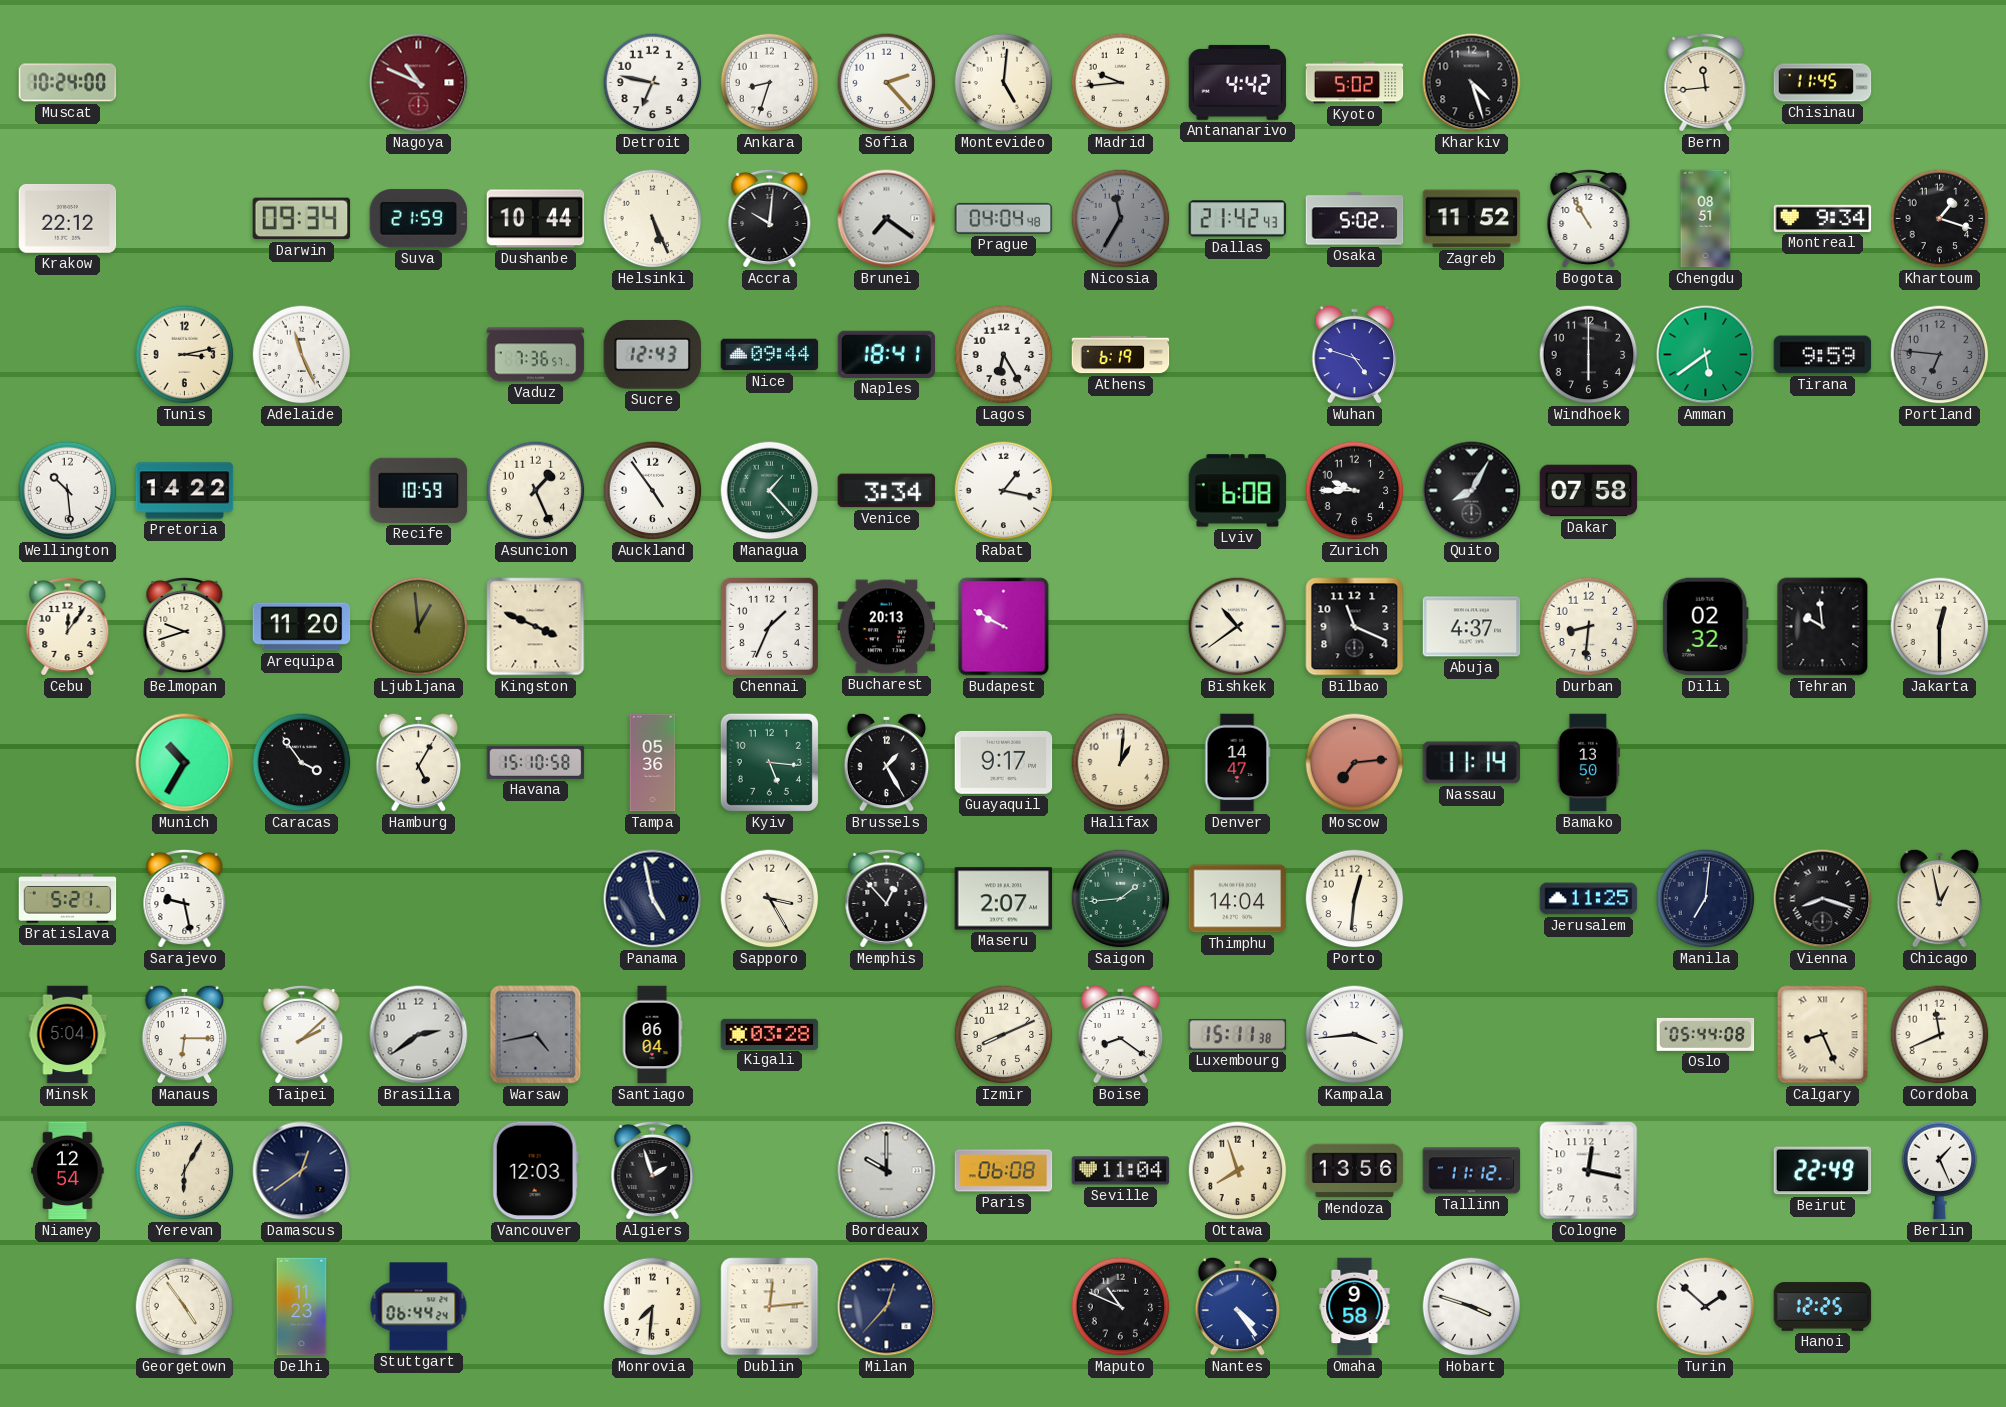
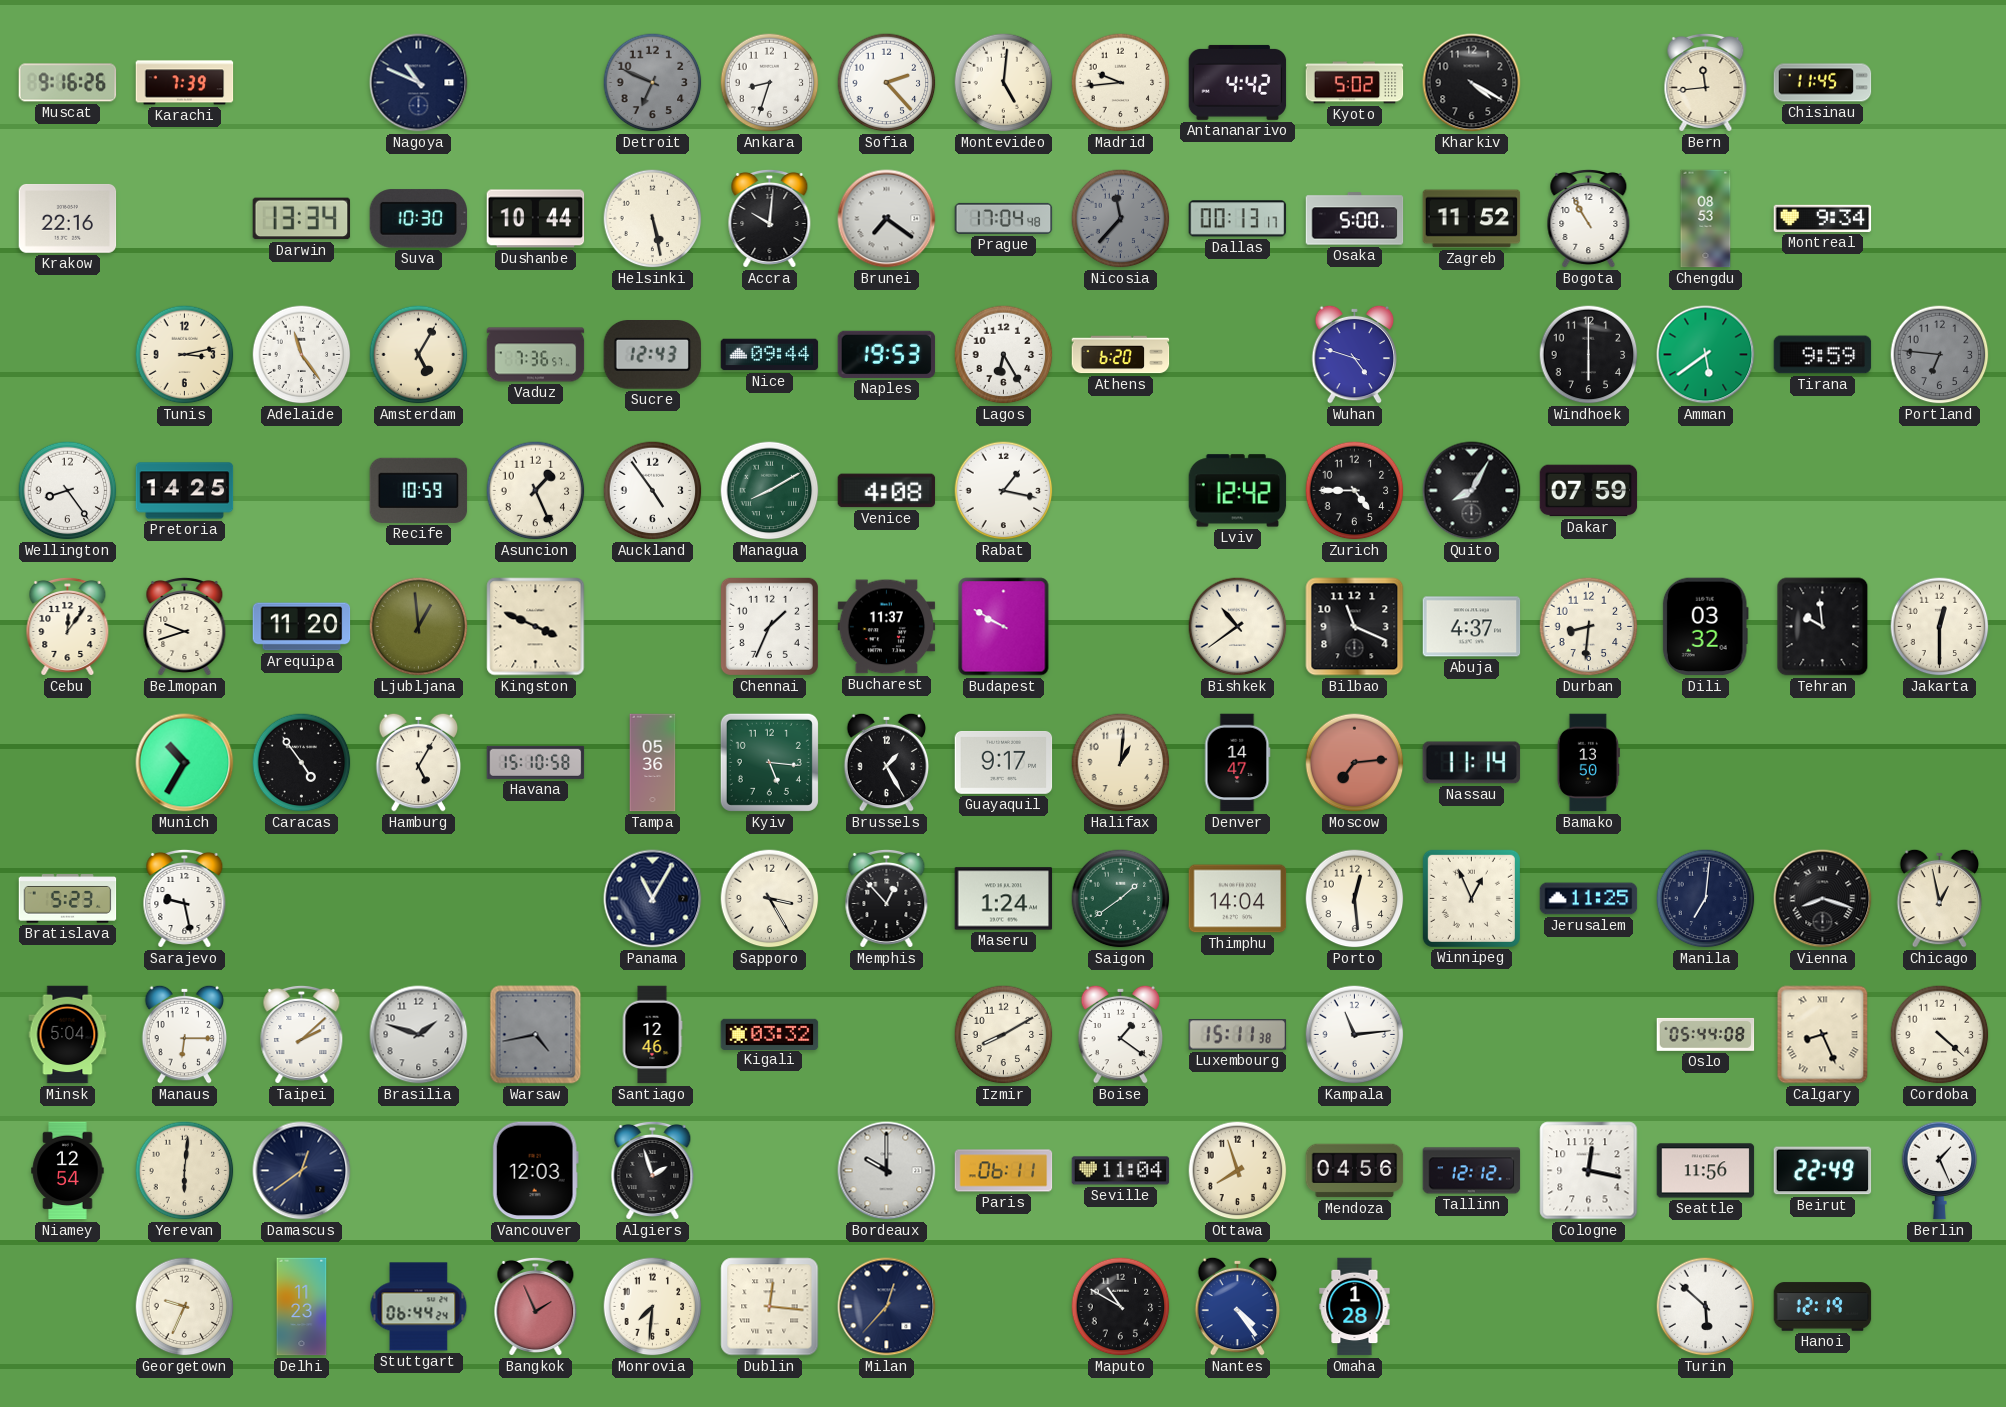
Muscat: 10:24 -> 9:16
Karachi: none -> 7:39
Nagoya dial: burgundy -> navy
Detroit: 6:47 -> 6:49
Detroit dial: white -> grey
Kharkiv: 4:27 -> 4:20
Krakow: 22:12 -> 22:16
Darwin: 09:34 -> 13:34
Suva: 21:59 -> 10:30
Helsinki: 5:26 -> 5:28
Prague: 04:04 -> 17:04
Nicosia: 11:35 -> 11:37
Dallas: 21:42 -> 00:13
Osaka: 5:02 -> 5:00
Chengdu: 08:51 -> 08:53
Khartoum: 1:18 -> none
Adelaide: 11:26 -> 11:24
Amsterdam: none -> 5:05
Naples: 18:41 -> 19:53
Athens: 6:19 -> 6:20
Wellington: 10:29 -> 8:24
Pretoria: 14:22 -> 14:25
Managua: 1:23 -> 8:10
Venice: 3:34 -> 4:08
Lviv: 6:08 -> 12:42
Zurich: 9:45 -> 4:45
Dakar: 07:58 -> 07:59
Bucharest: 20:13 -> 11:37
Dili: 02:32 -> 03:32
Caracas: 3:54 -> 4:54
Bratislava: 5:21 -> 5:23
Panama: 4:58 -> 11:05
Maseru: 2:07 -> 1:24
Saigon: 1:44 -> 1:39
Porto: 12:31 -> 12:29
Winnipeg: none -> 12:56
Brasilia: 2:39 -> 1:48
Santiago: 06:04 -> 12:46
Kigali: 03:28 -> 03:32
Izmir: 8:11 -> 8:10
Boise: 8:21 -> 1:21
Kampala: 3:44 -> 11:14
Cordoba: 11:41 -> 4:22
Yerevan: 6:05 -> 6:01
Paris: 06:08 -> 06:11
Mendoza: 13:56 -> 04:56
Tallinn: 11:12 -> 12:12
Seattle: none -> 11:56
Georgetown: 4:54 -> 9:34
Bangkok: none -> 1:56
Dublin: 12:14 -> 12:16
Maputo: 10:49 -> 10:50
Omaha: 9:58 -> 1:28
Hobart: 3:48 -> none
Turin: 1:52 -> 5:52
Hanoi: 12:25 -> 12:19
